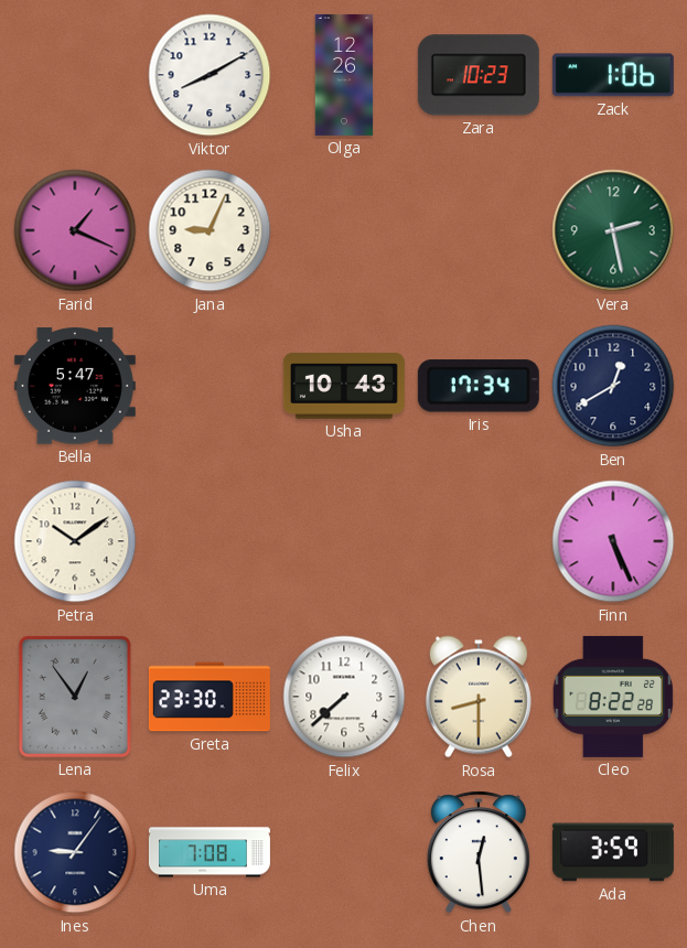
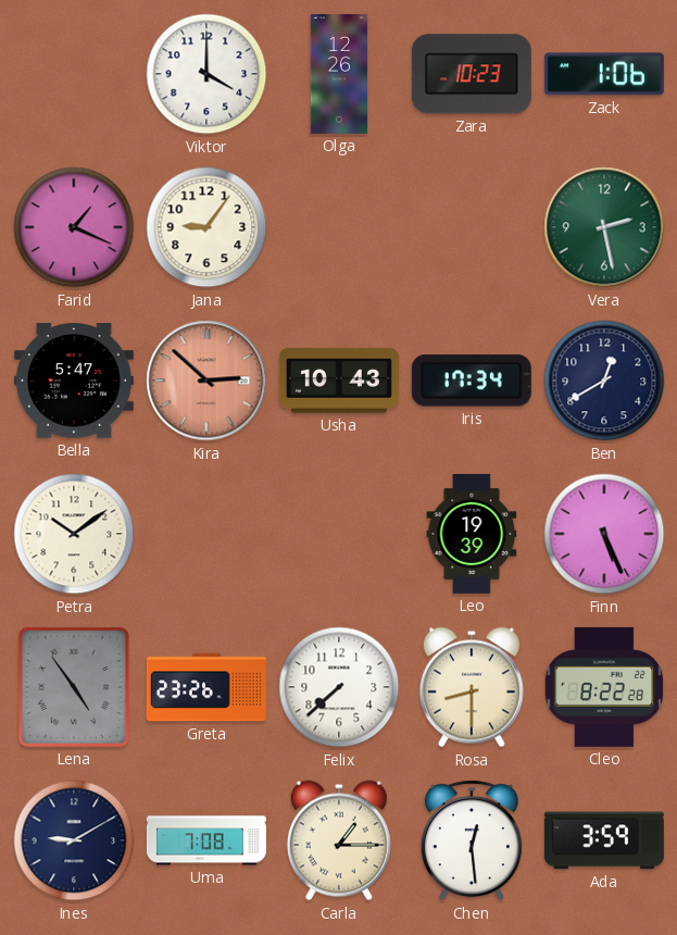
Viktor: 8:10 -> 4:00
Jana: 9:04 -> 9:06
Kira: none -> 2:52
Leo: none -> 19:39
Lena: 12:54 -> 4:54
Greta: 23:30 -> 23:26
Ines: 9:06 -> 9:10
Carla: none -> 1:15
